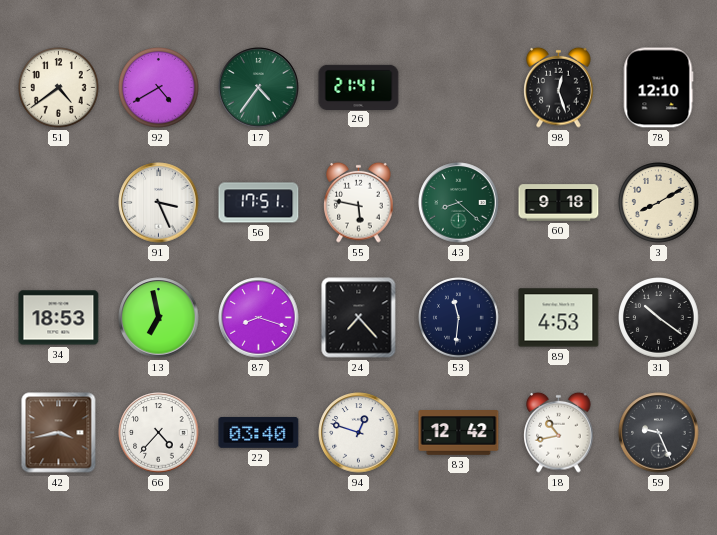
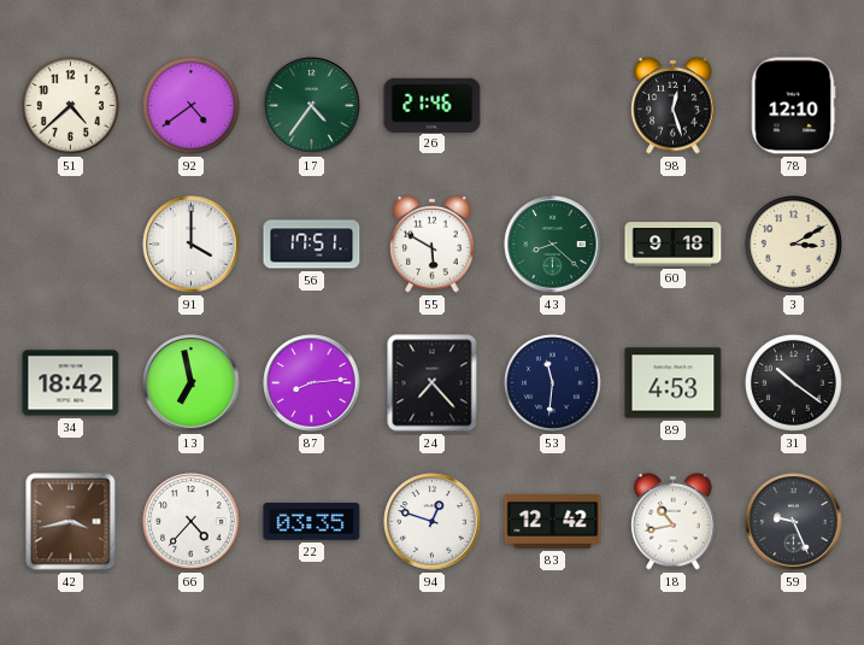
51: 4:39 -> 4:38
92: 4:40 -> 4:39
26: 21:41 -> 21:46
91: 3:26 -> 4:00
55: 5:47 -> 5:50
3: 8:10 -> 3:10
34: 18:53 -> 18:42
87: 8:18 -> 8:14
22: 03:40 -> 03:35
